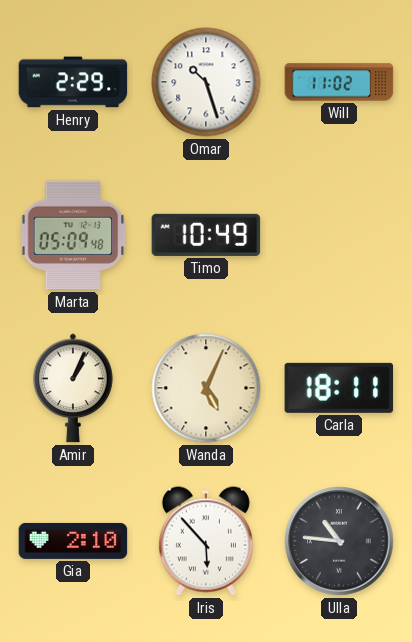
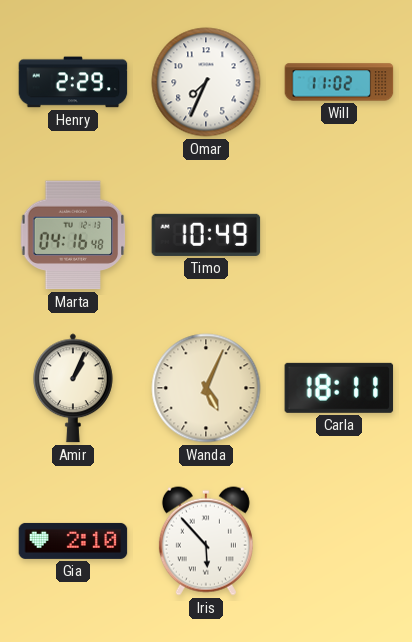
Omar: 10:27 -> 7:34
Marta: 05:09 -> 04:16
Ulla: 10:46 -> none
